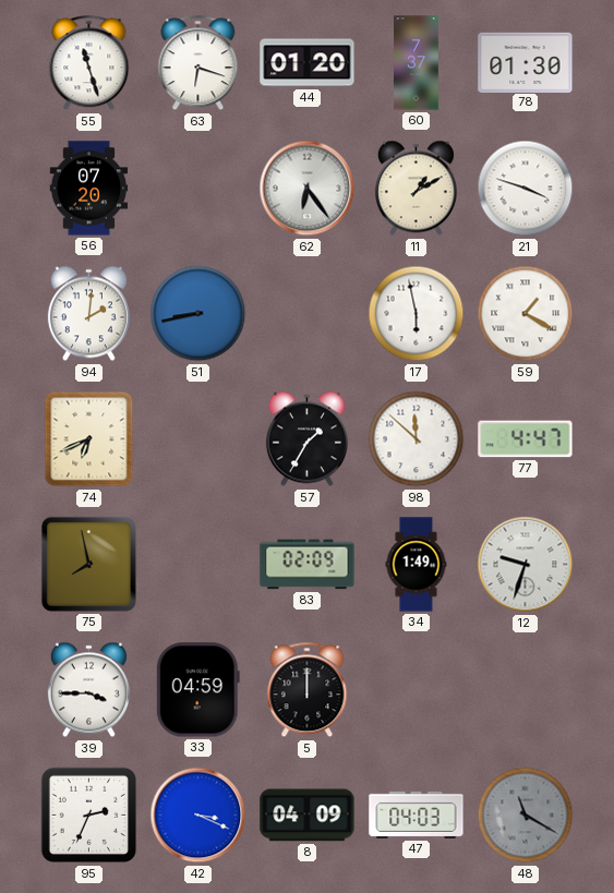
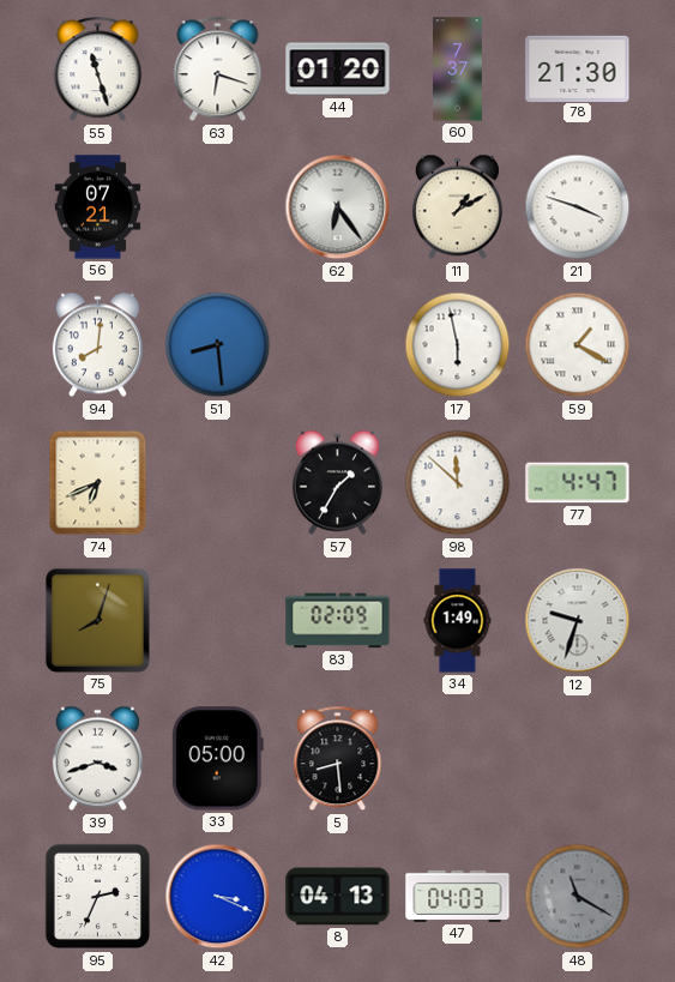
78: 01:30 -> 21:30
56: 07:20 -> 07:21
94: 2:01 -> 8:01
51: 8:43 -> 8:29
75: 7:58 -> 8:03
39: 3:45 -> 3:42
33: 04:59 -> 05:00
5: 12:00 -> 8:29
8: 04:09 -> 04:13
